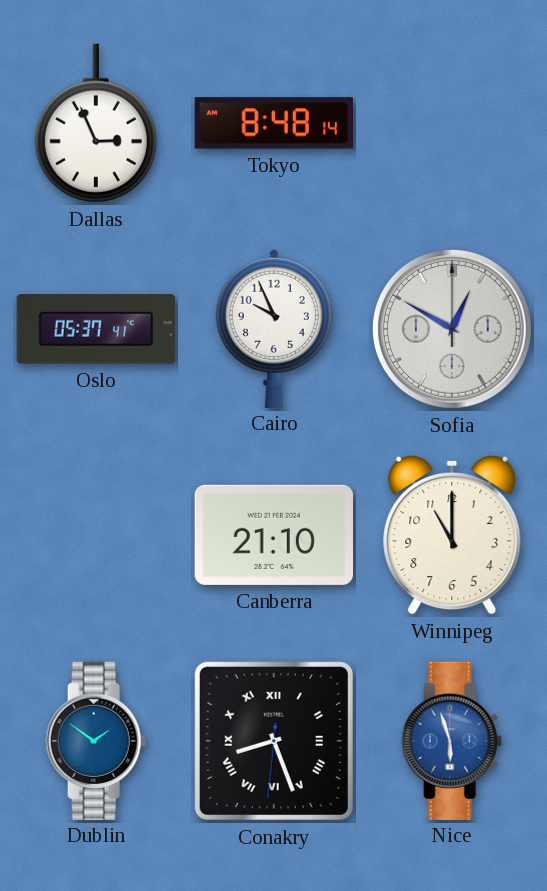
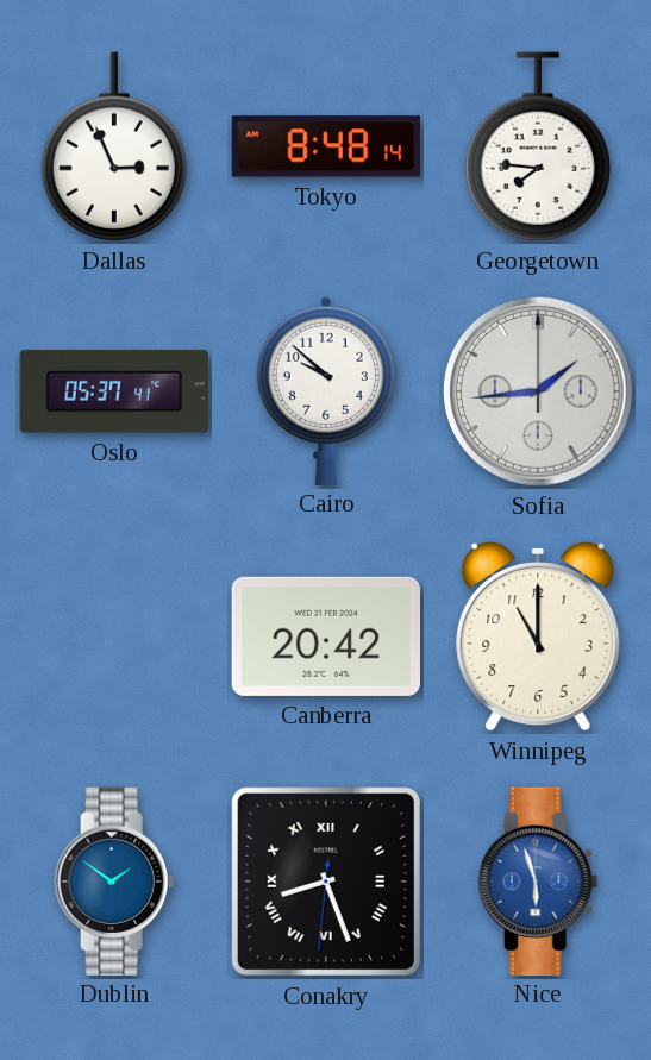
Georgetown: none -> 7:46
Cairo: 9:56 -> 9:52
Sofia: 12:50 -> 1:44
Canberra: 21:10 -> 20:42
